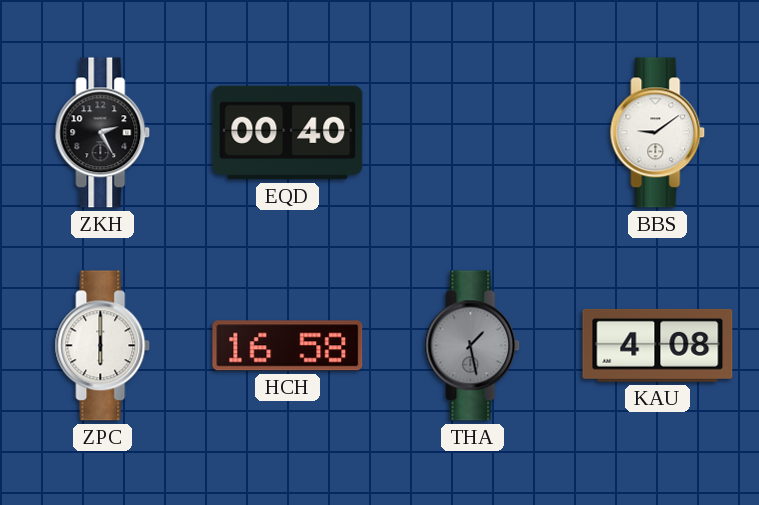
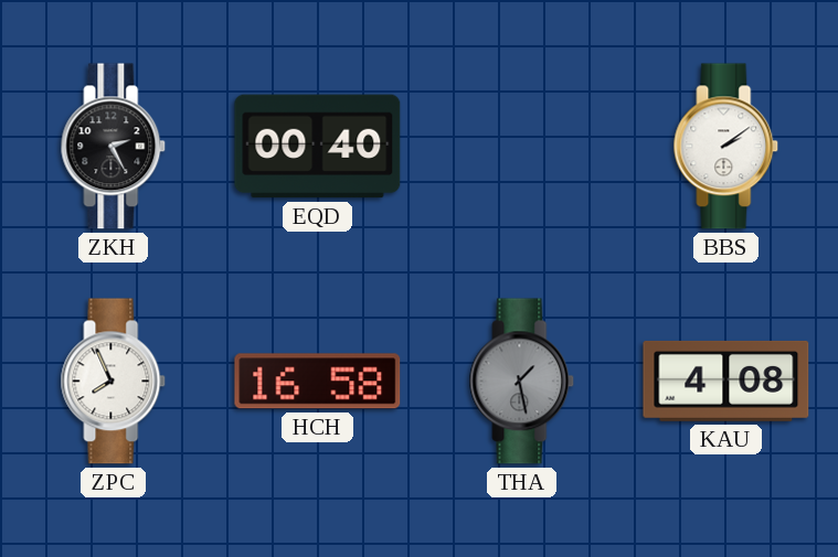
BBS: 9:09 -> 2:09
ZPC: 6:00 -> 7:56
